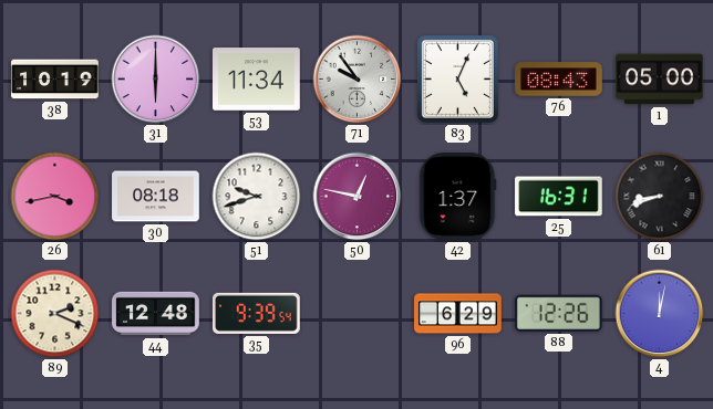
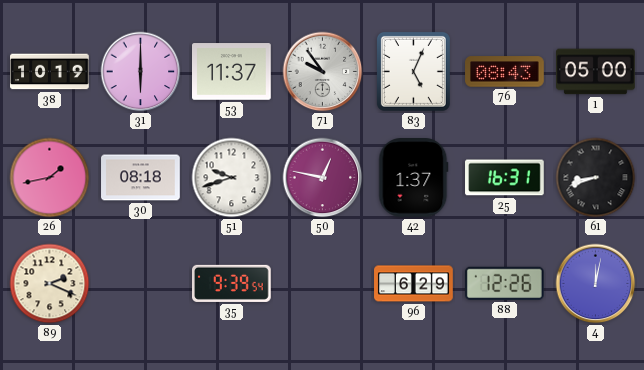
53: 11:34 -> 11:37
26: 3:43 -> 1:43
44: 12:48 -> none
